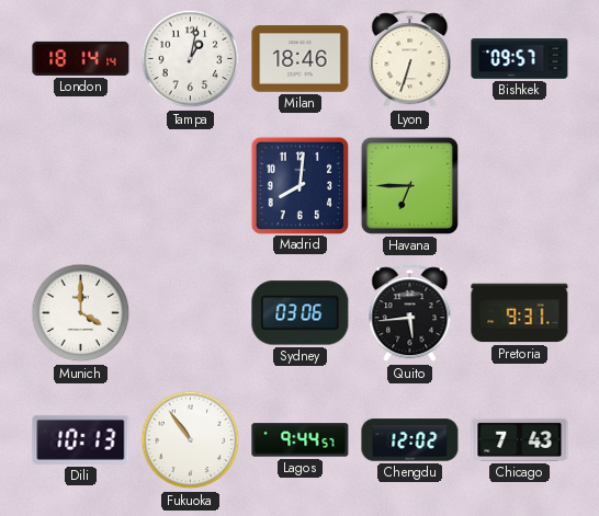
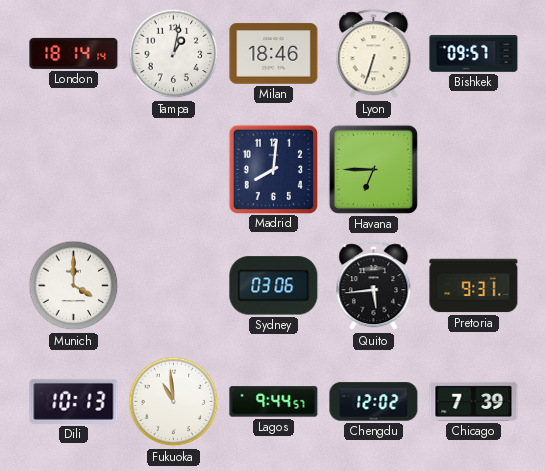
Fukuoka: 10:54 -> 10:59
Chicago: 7:43 -> 7:39
